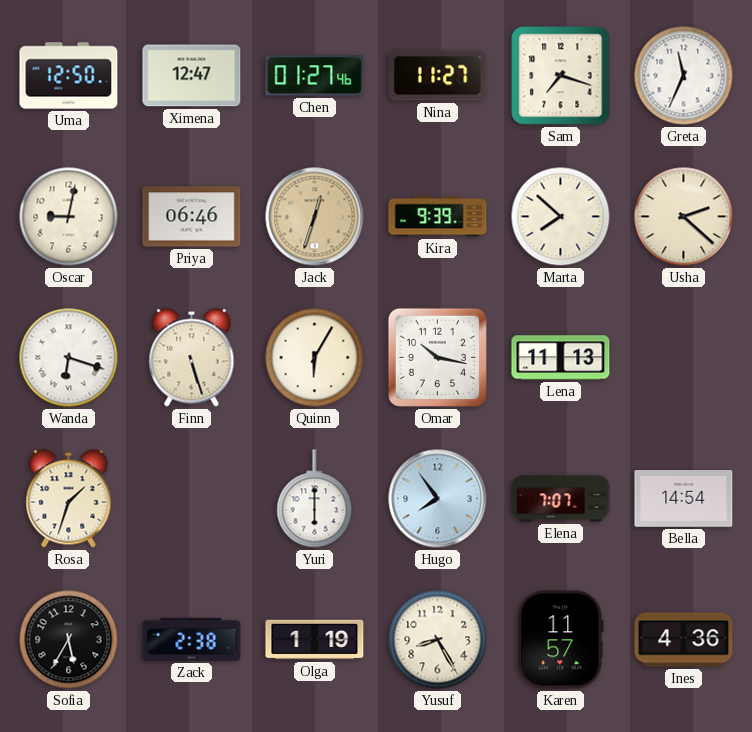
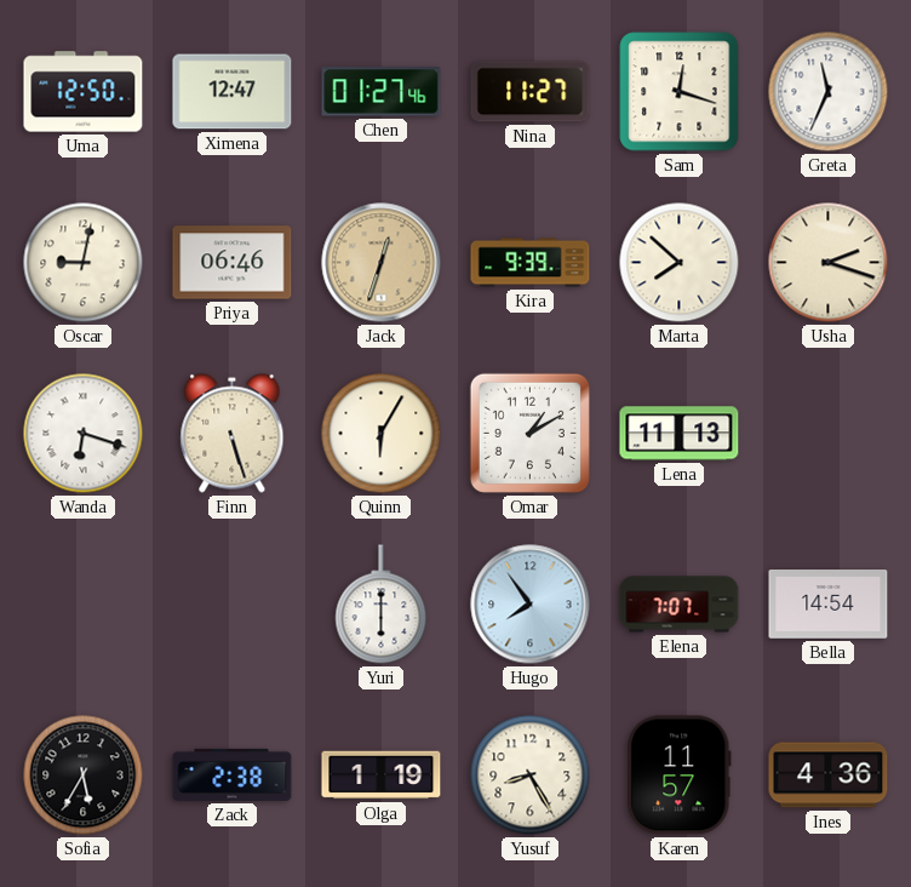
Sam: 7:18 -> 12:18
Usha: 2:22 -> 2:18
Omar: 10:17 -> 1:10
Rosa: 1:33 -> none
